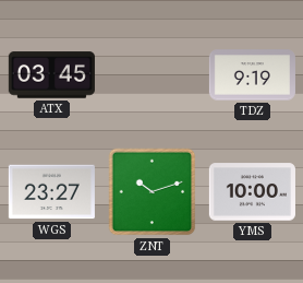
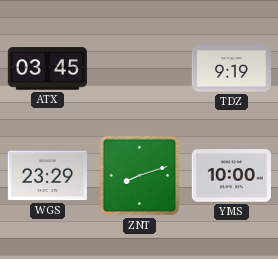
WGS: 23:27 -> 23:29
ZNT: 10:12 -> 8:12
